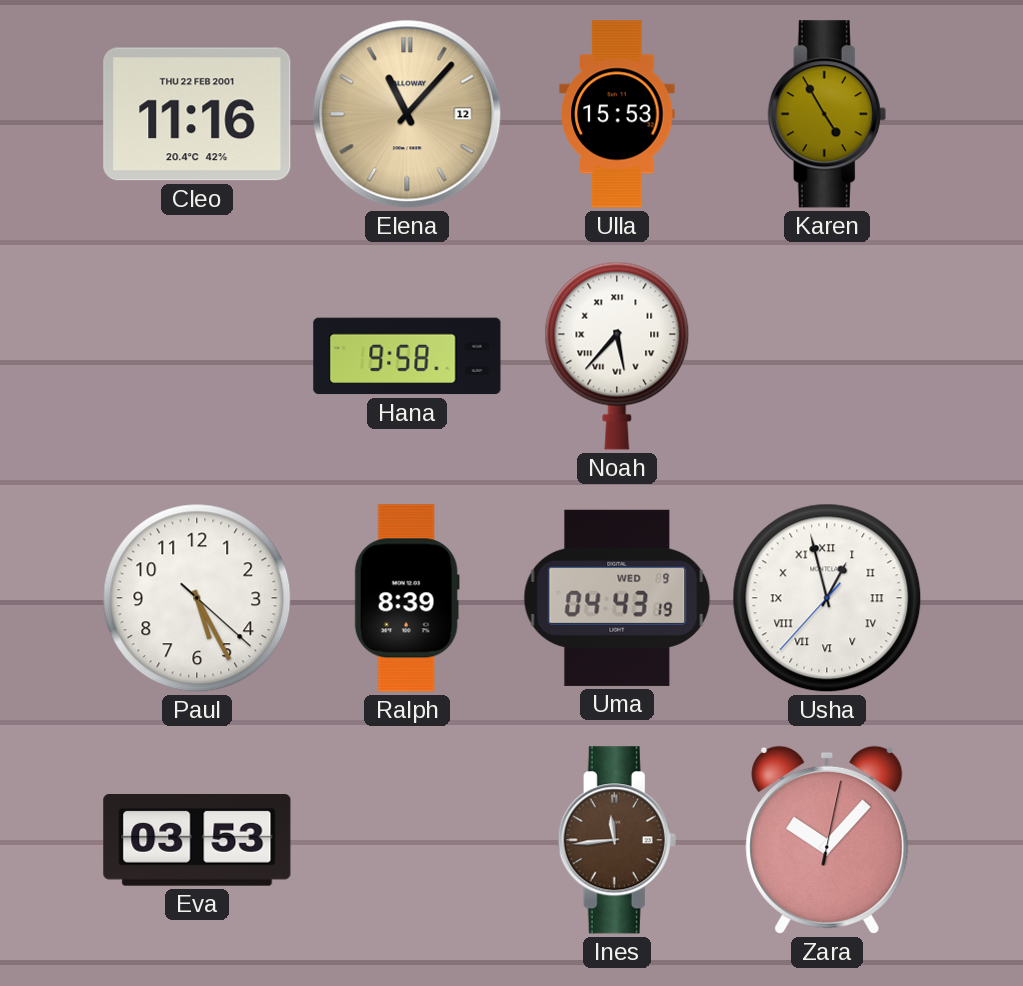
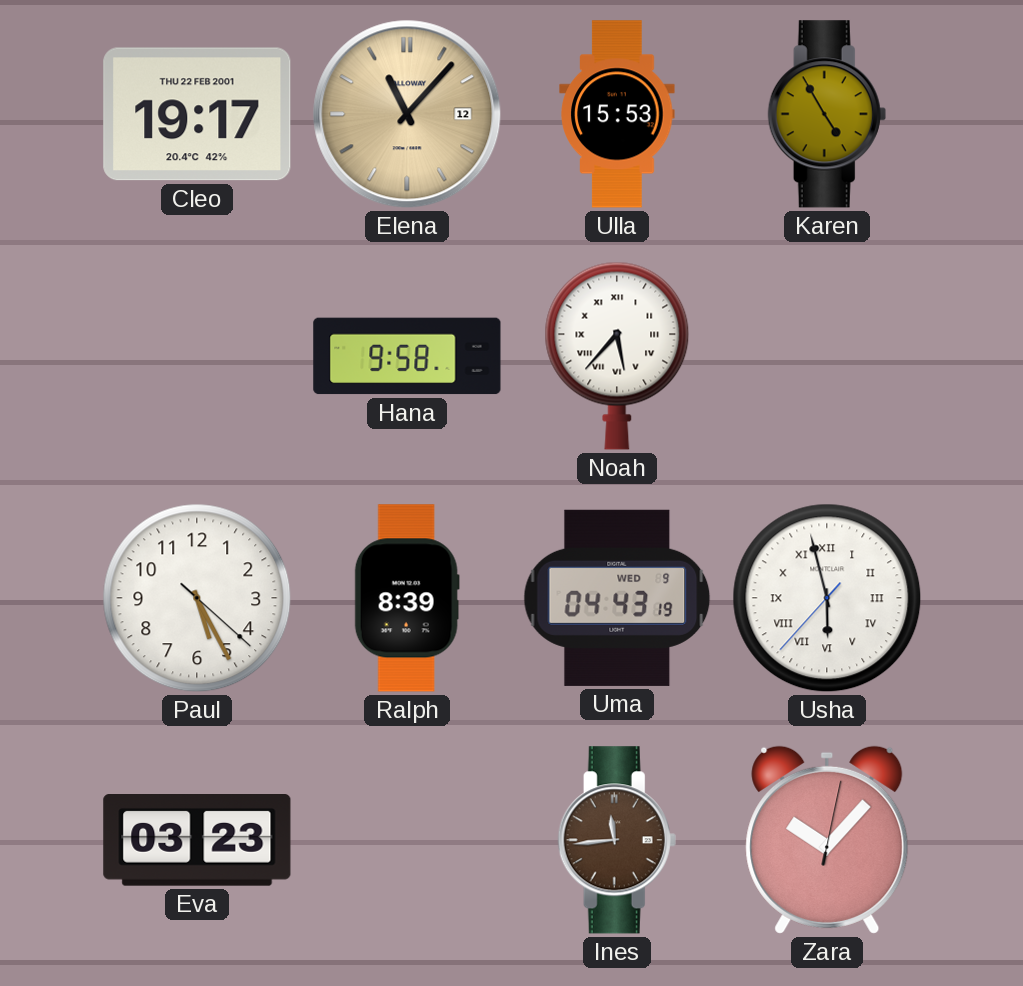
Cleo: 11:16 -> 19:17
Usha: 12:57 -> 5:57
Eva: 03:53 -> 03:23
